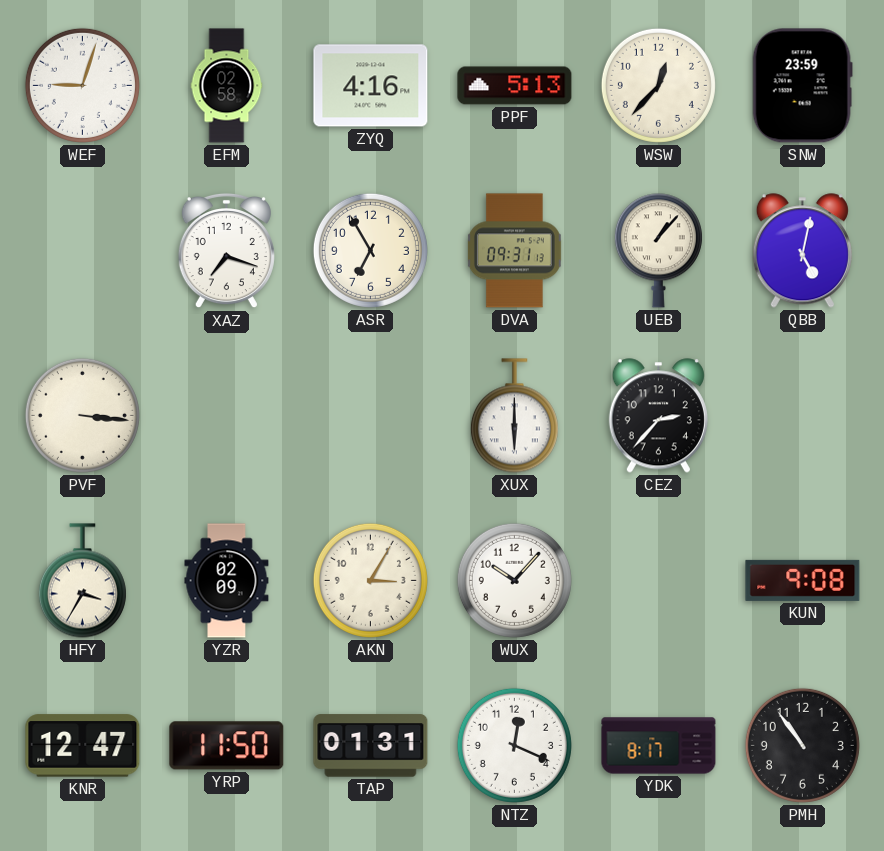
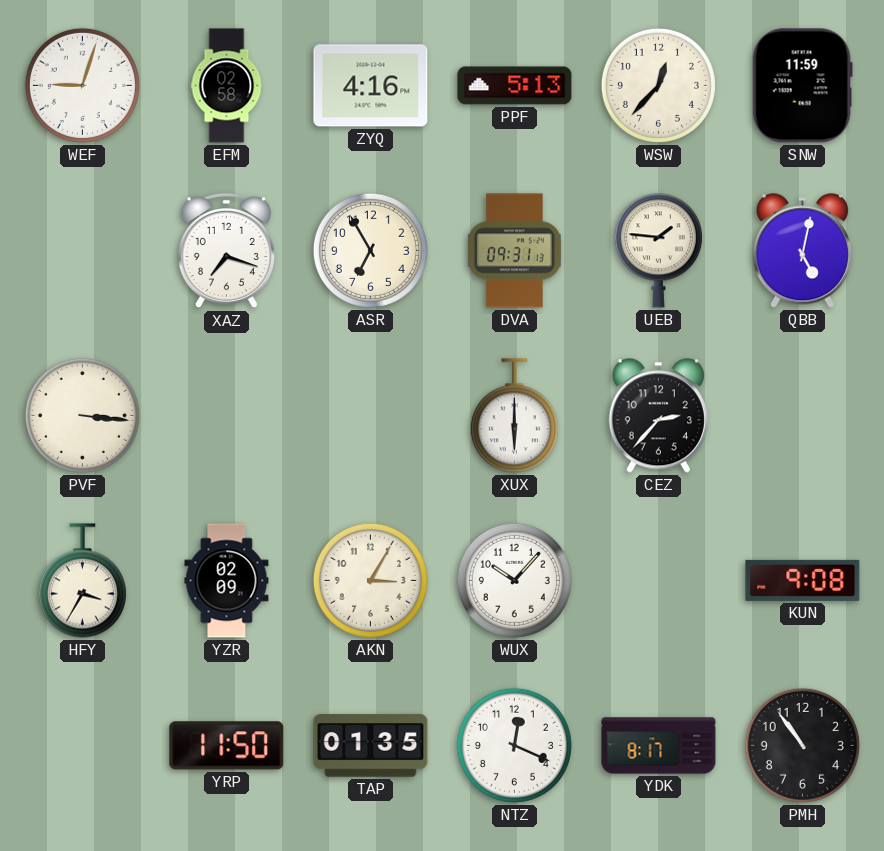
SNW: 23:59 -> 11:59
UEB: 1:07 -> 1:46
KNR: 12:47 -> none
TAP: 01:31 -> 01:35
